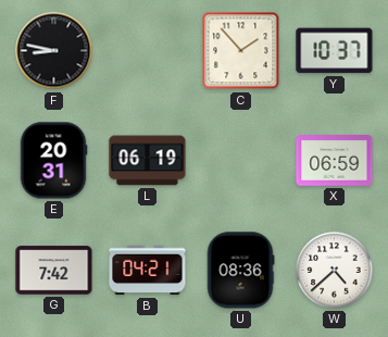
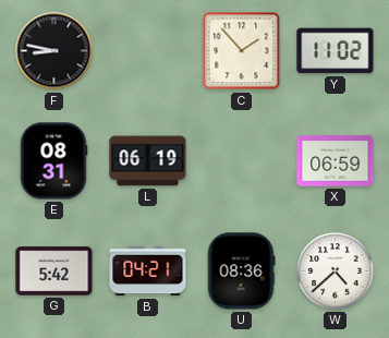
Y: 10:37 -> 11:02
E: 20:31 -> 08:31
G: 7:42 -> 5:42
